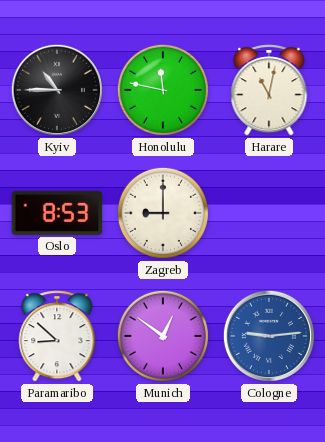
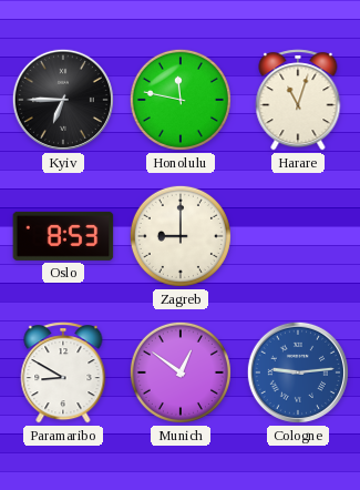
Kyiv: 10:45 -> 6:45
Harare: 11:02 -> 11:03
Paramaribo: 8:52 -> 8:50
